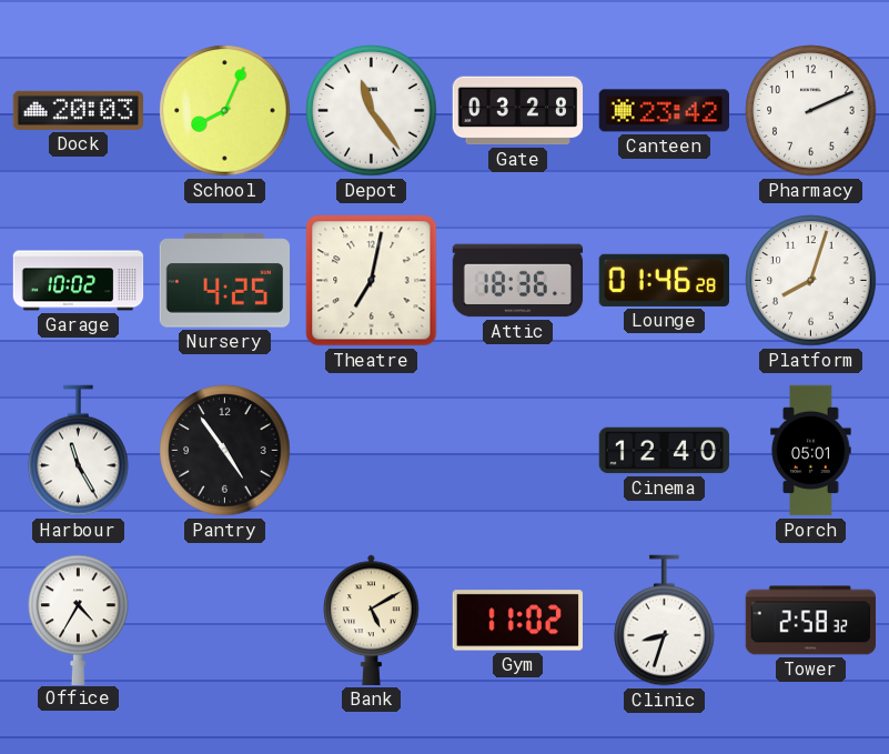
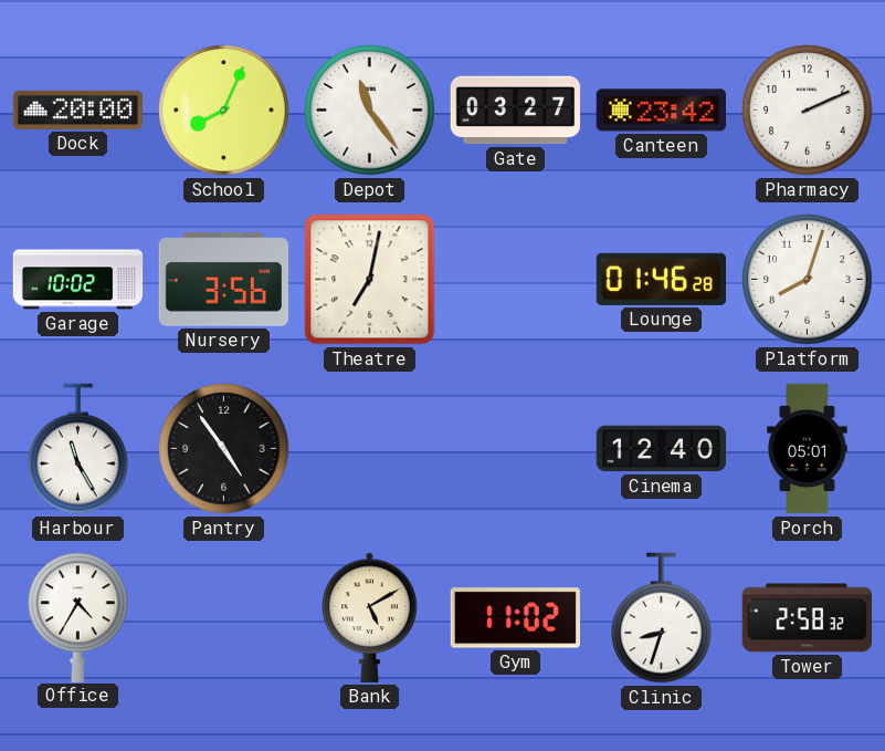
Dock: 20:03 -> 20:00
Gate: 03:28 -> 03:27
Nursery: 4:25 -> 3:56
Attic: 18:36 -> none
